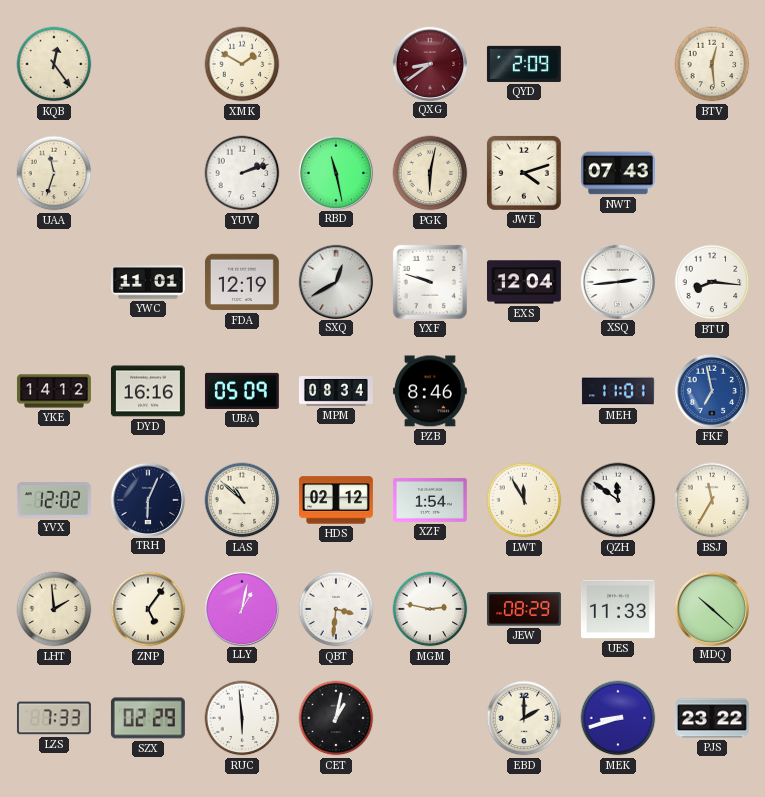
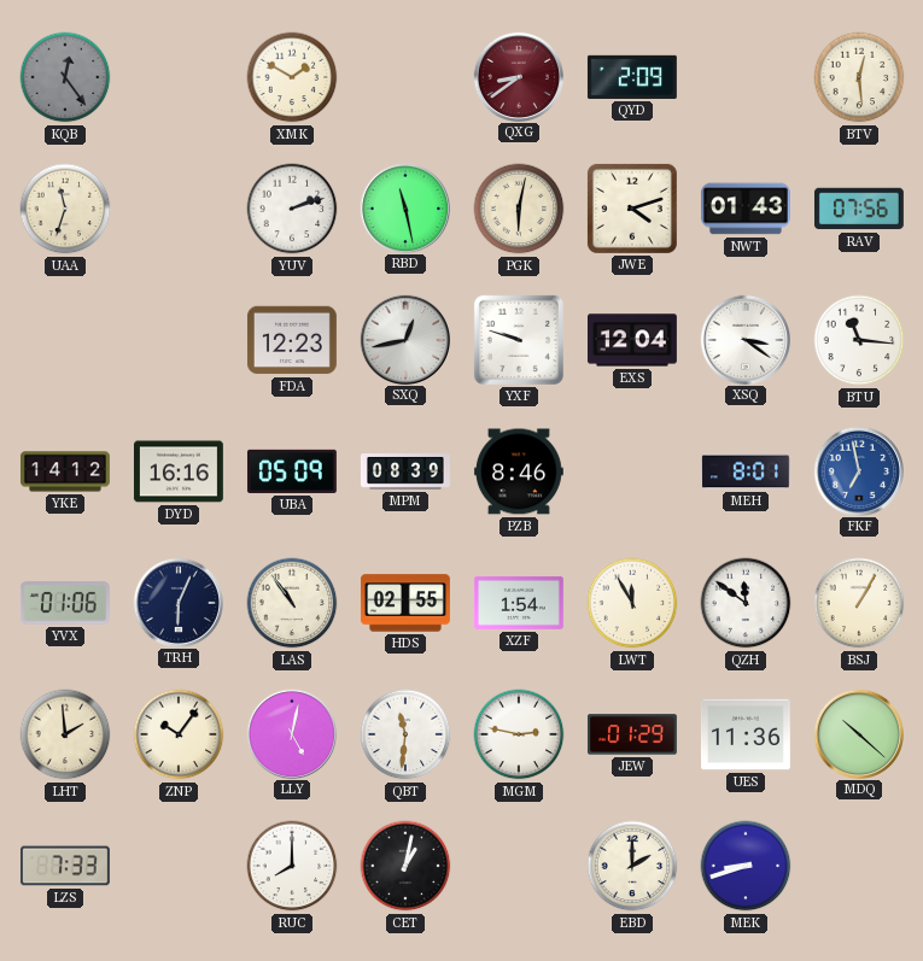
KQB dial: cream -> grey
NWT: 07:43 -> 01:43
RAV: none -> 07:56
YWC: 11:01 -> none
FDA: 12:19 -> 12:23
SXQ: 12:40 -> 12:43
XSQ: 2:44 -> 3:21
BTU: 8:16 -> 11:16
MPM: 08:34 -> 08:39
MEH: 11:01 -> 8:01
YVX: 12:02 -> 01:06
LAS: 10:52 -> 10:54
HDS: 02:12 -> 02:55
BSJ: 11:35 -> 1:05
ZNP: 5:06 -> 10:06
LLY: 1:02 -> 5:02
QBT: 3:31 -> 11:31
JEW: 08:29 -> 01:29
UES: 11:33 -> 11:36
SZX: 02:29 -> none
RUC: 5:59 -> 8:00
PJS: 23:22 -> none
